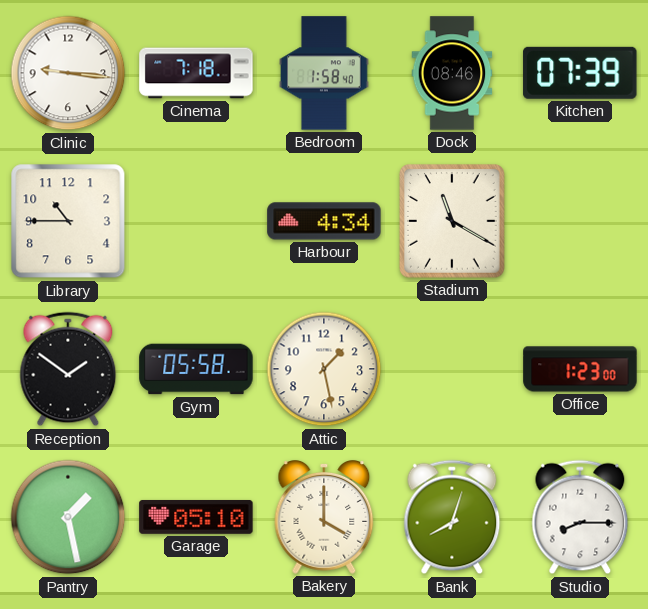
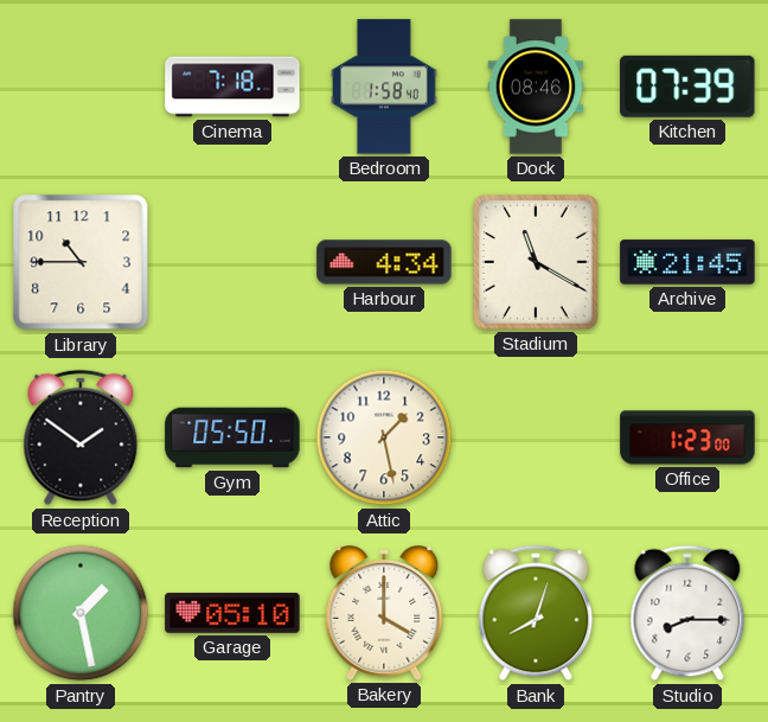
Clinic: 9:16 -> none
Archive: none -> 21:45
Gym: 05:58 -> 05:50
